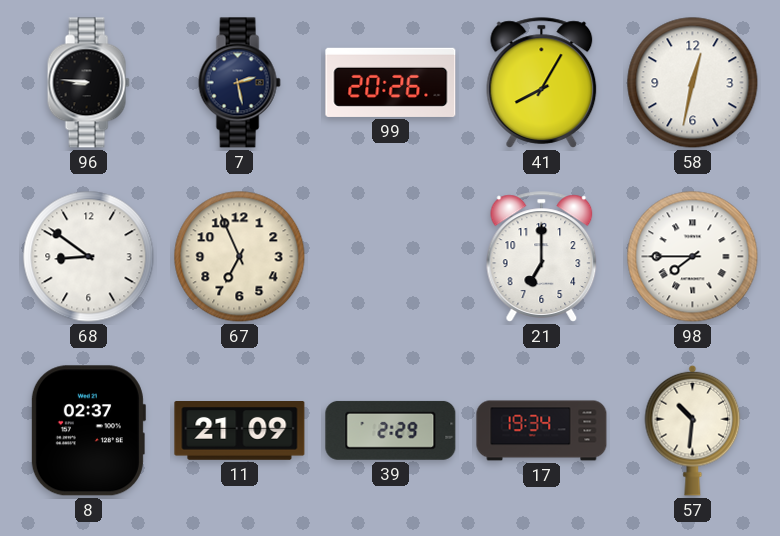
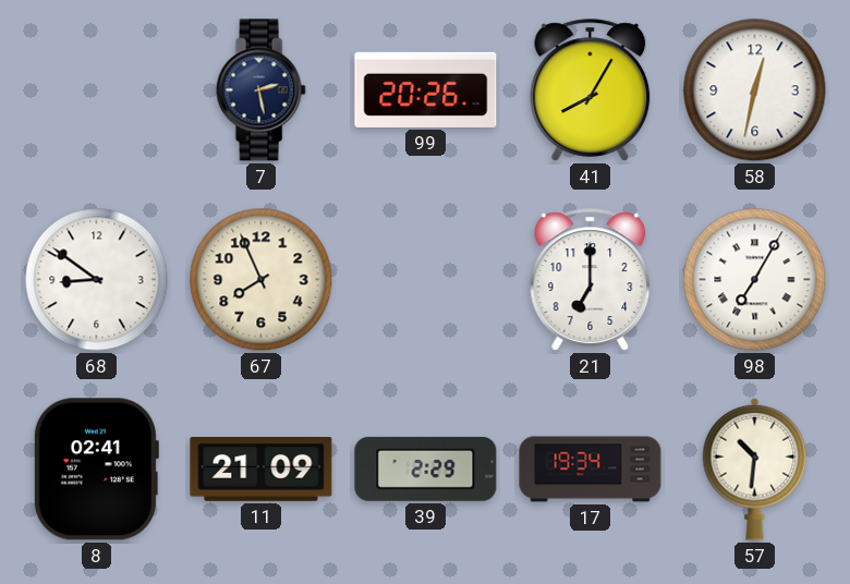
96: 8:46 -> none
67: 6:56 -> 7:56
98: 7:45 -> 7:05
8: 02:37 -> 02:41
